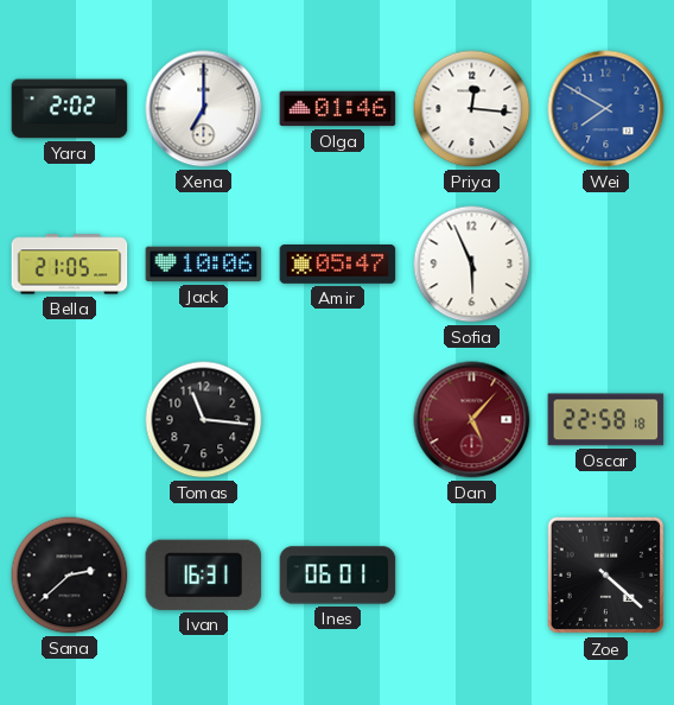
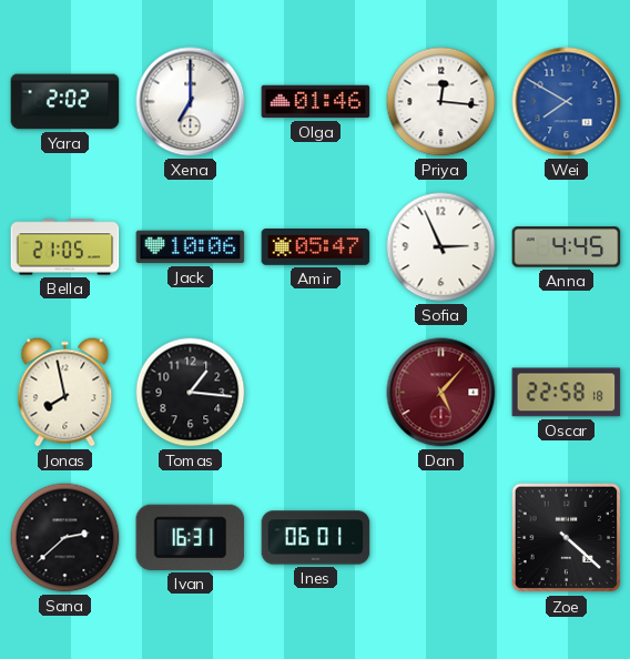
Sofia: 5:56 -> 2:56
Anna: none -> 4:45
Jonas: none -> 7:58
Tomas: 11:16 -> 1:16
